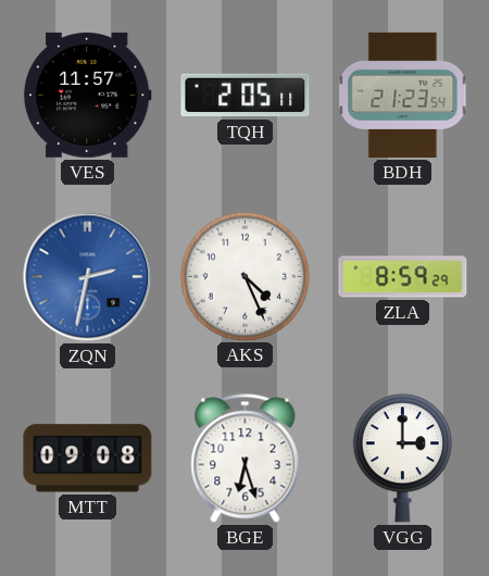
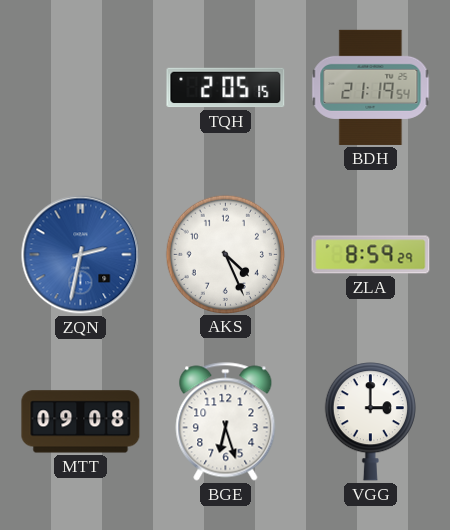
VES: 11:57 -> none
TQH: 2:05:11 -> 2:05:15
BDH: 21:23 -> 21:19
